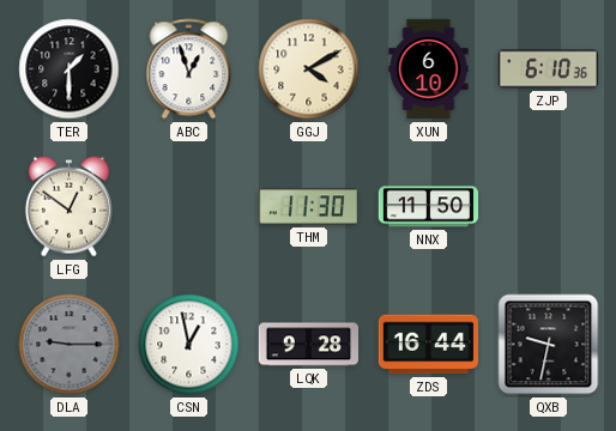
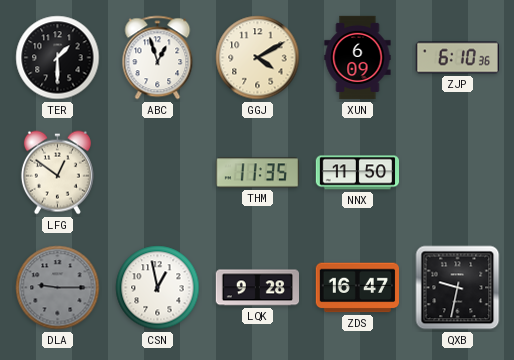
XUN: 6:10 -> 6:09
THM: 11:30 -> 11:35
ZDS: 16:44 -> 16:47
